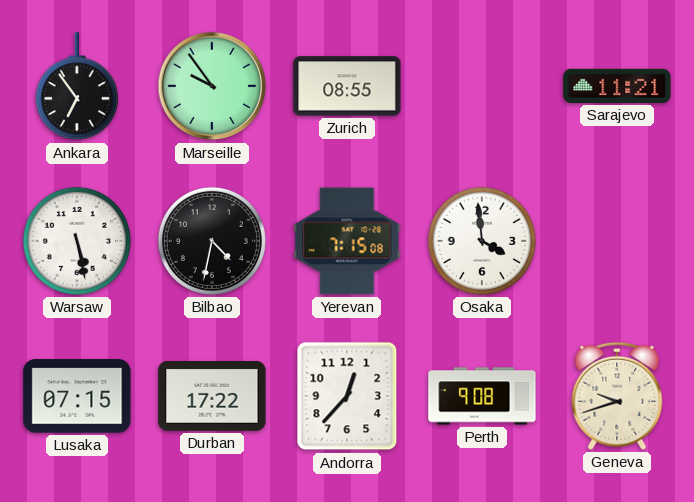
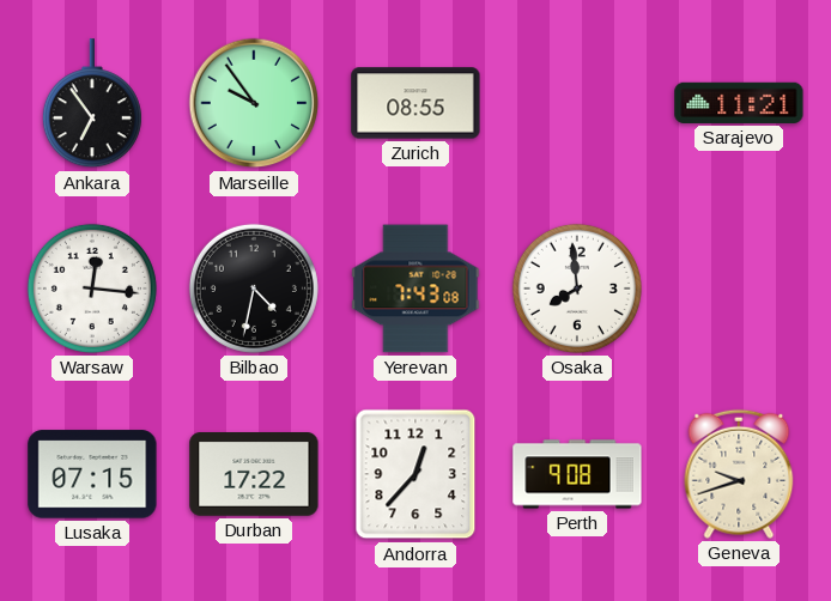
Warsaw: 5:28 -> 12:16
Yerevan: 7:15 -> 7:43
Osaka: 3:59 -> 7:59
